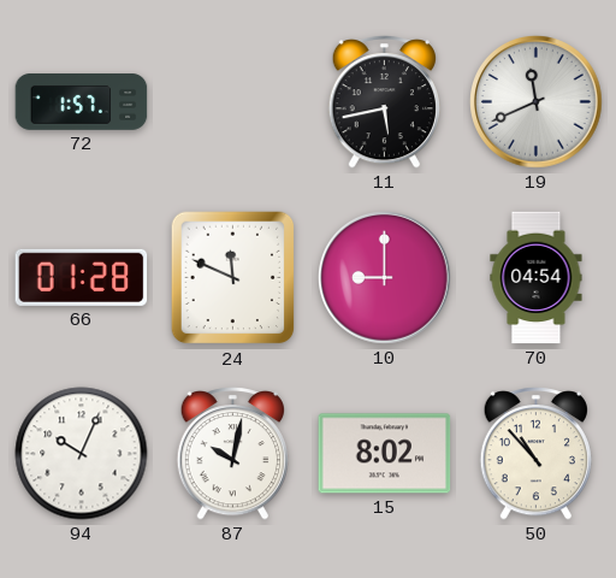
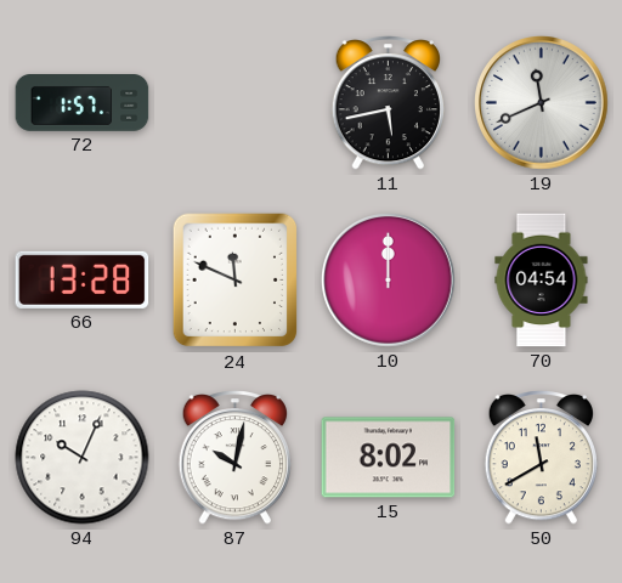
66: 01:28 -> 13:28
10: 9:00 -> 12:00
50: 10:53 -> 11:40
